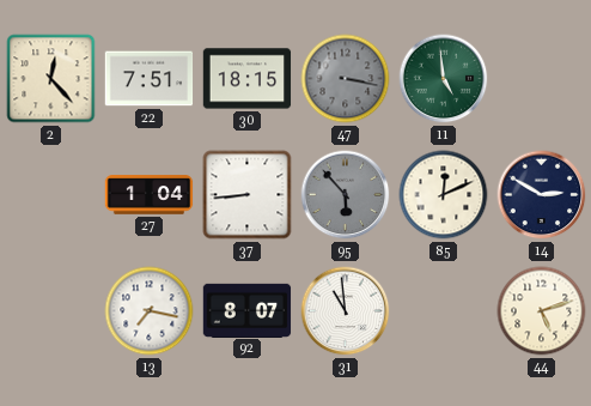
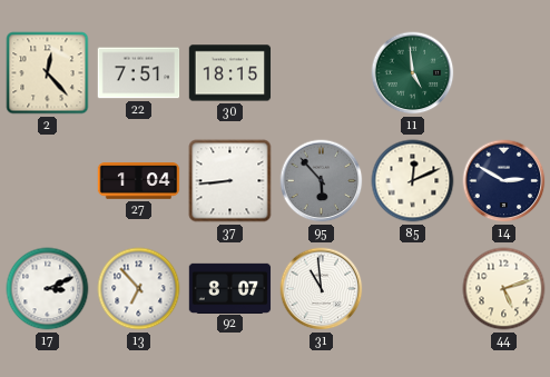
47: 3:17 -> none
17: none -> 3:11
13: 7:17 -> 6:53
